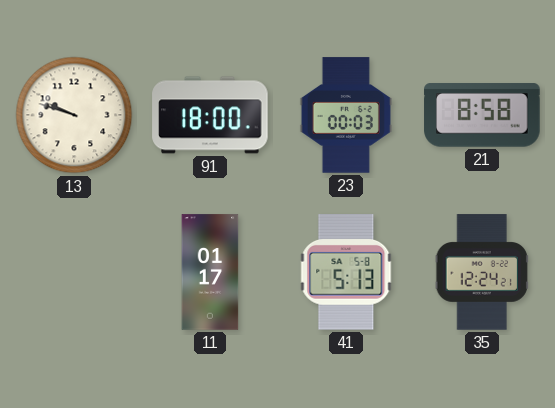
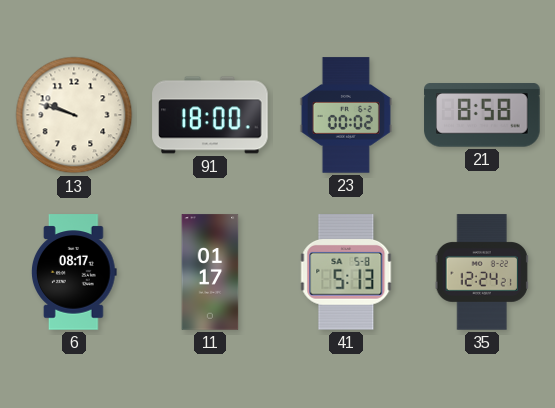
23: 00:03 -> 00:02
6: none -> 08:17
